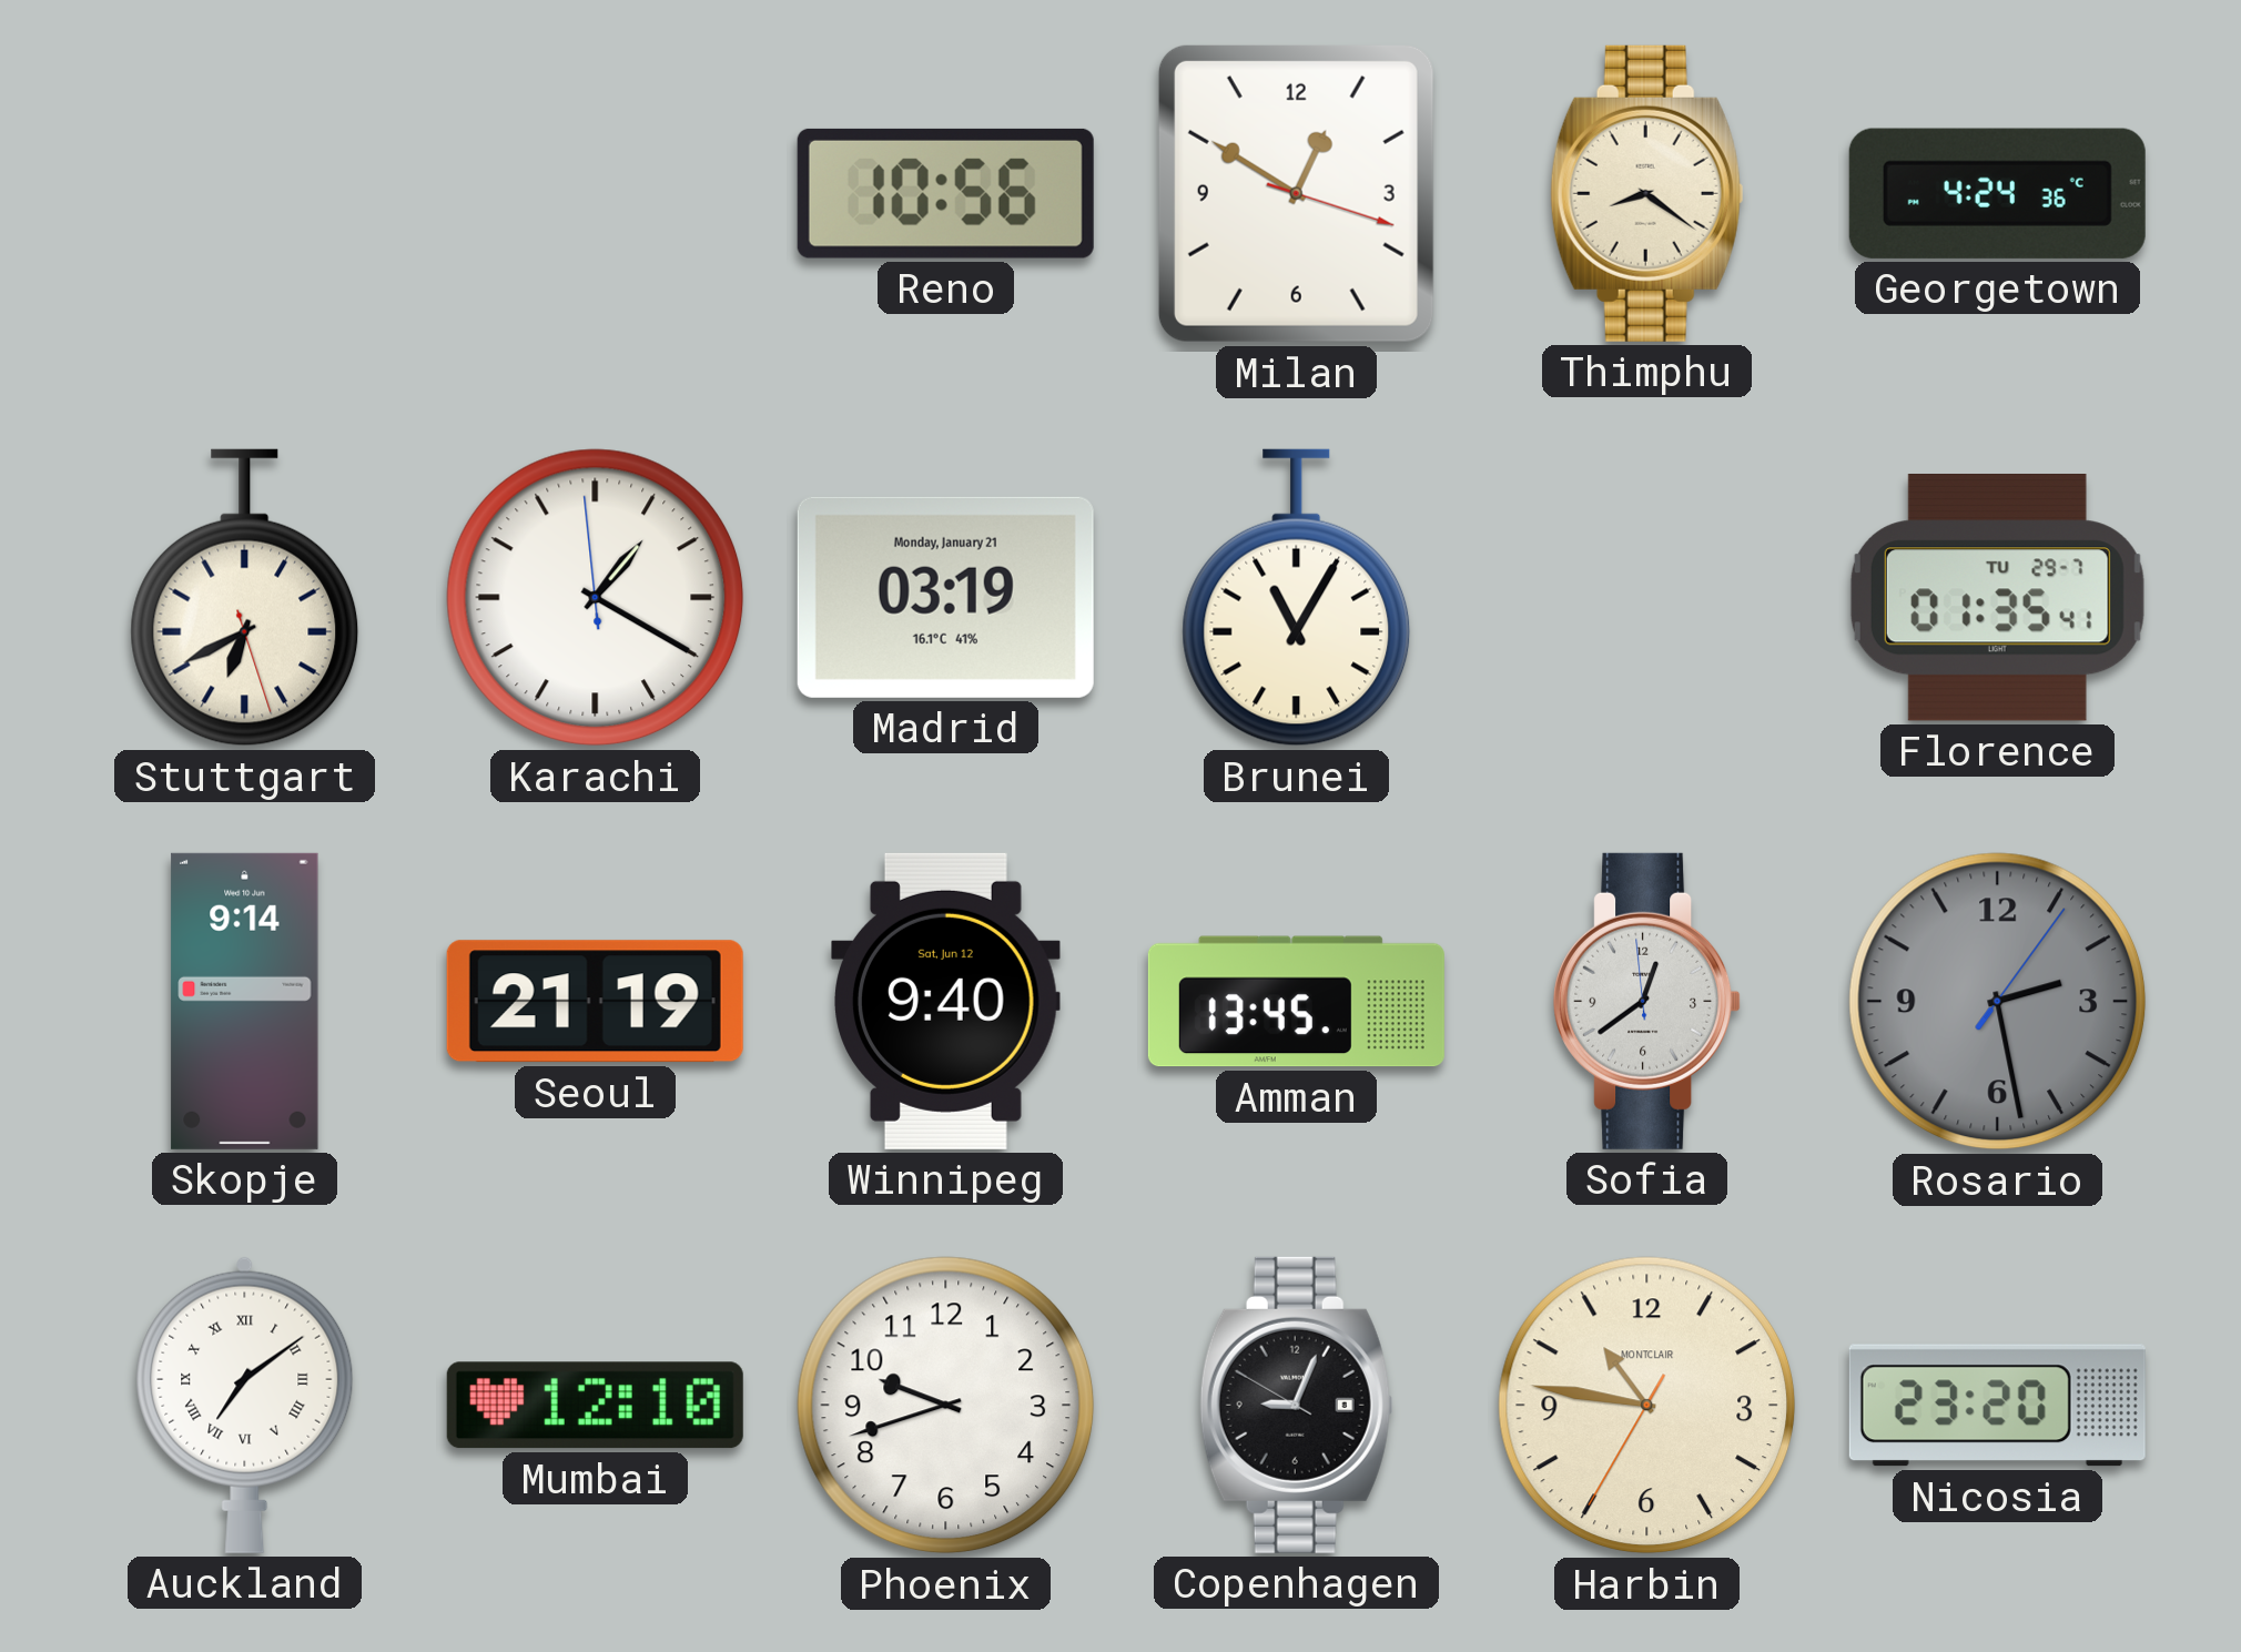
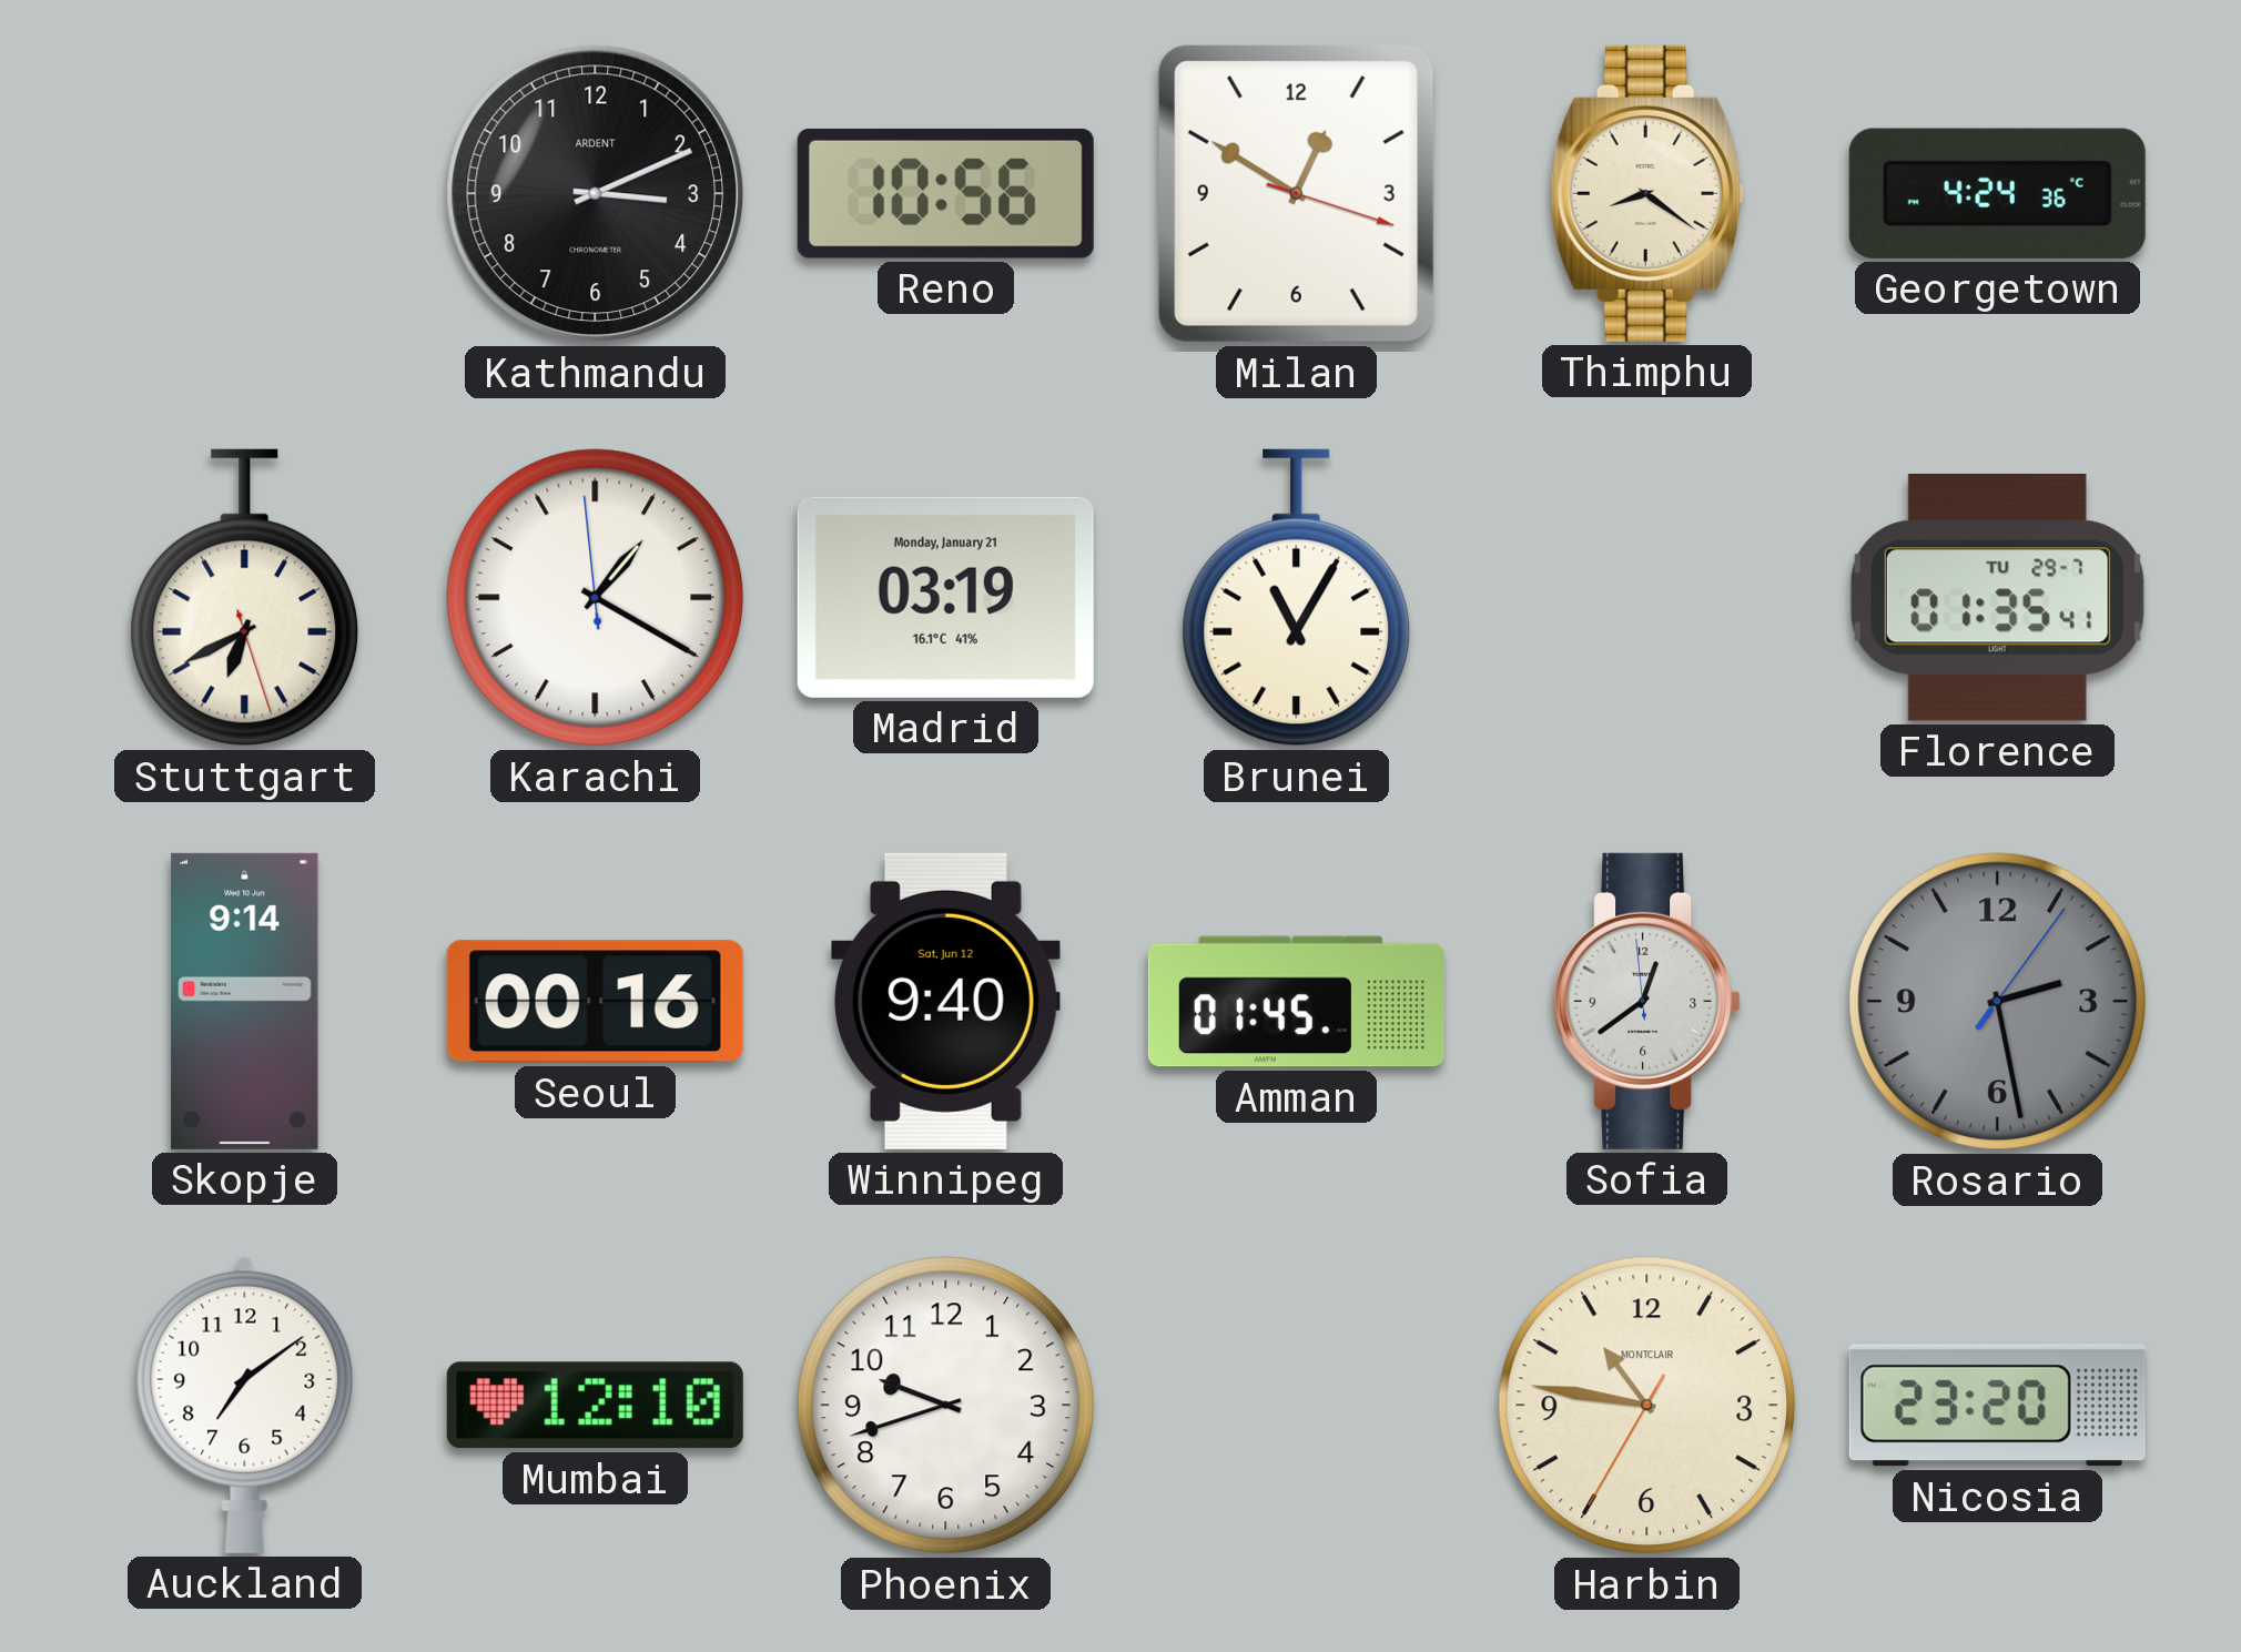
Kathmandu: none -> 3:11
Seoul: 21:19 -> 00:16
Amman: 13:45 -> 01:45
Auckland numerals: Roman -> Arabic
Copenhagen: 9:03 -> none
